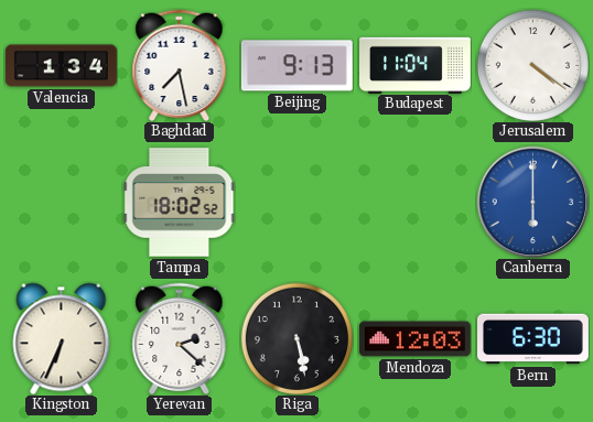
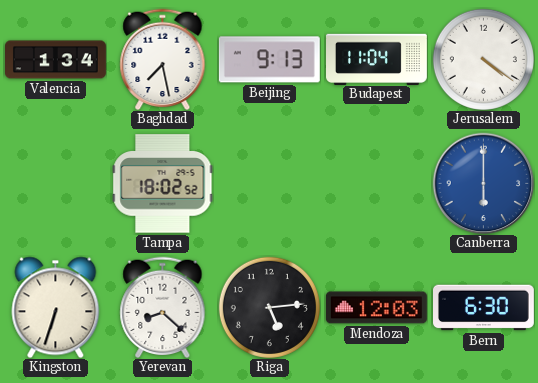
Kingston: 6:34 -> 6:33
Yerevan: 2:22 -> 8:22
Riga: 5:28 -> 5:14
